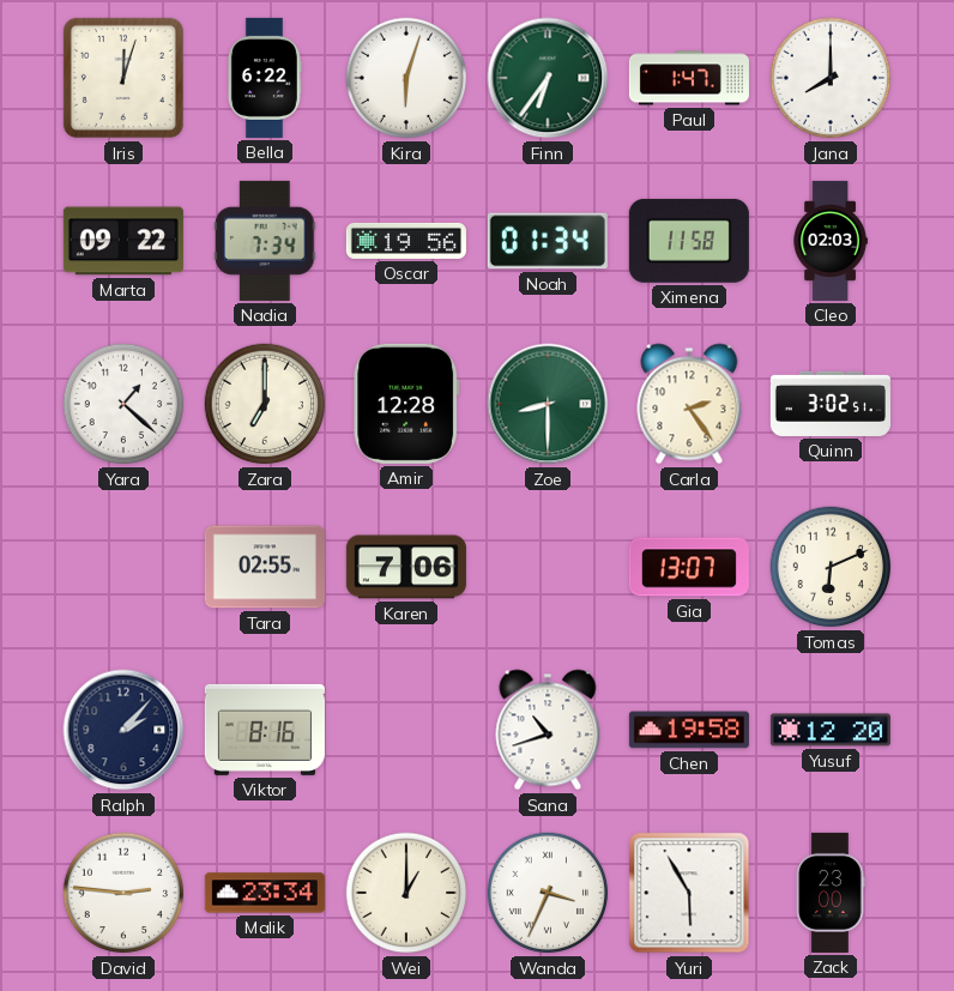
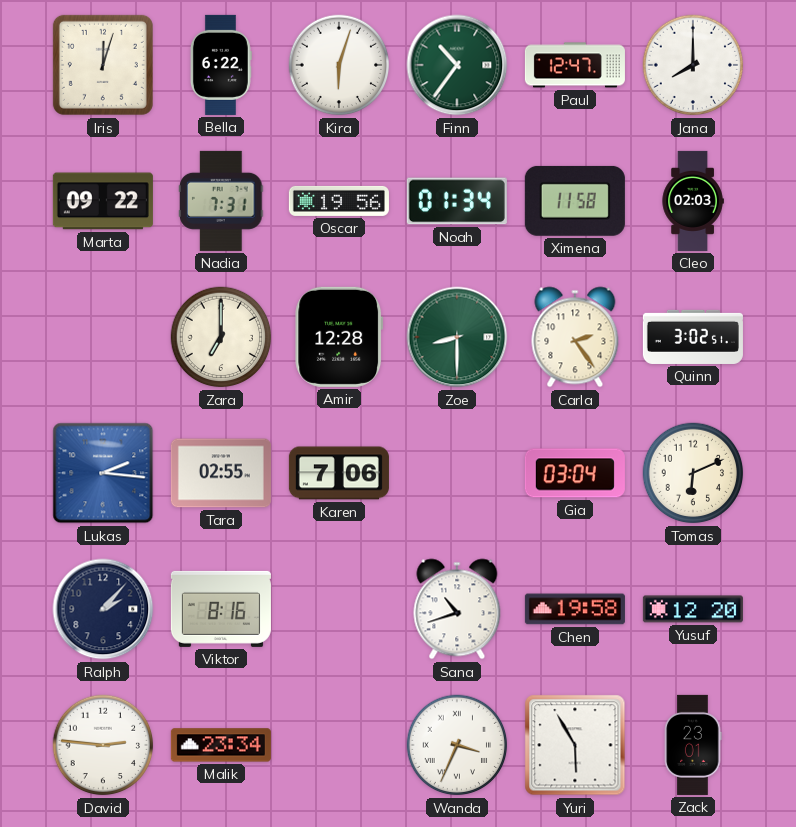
Finn: 6:36 -> 10:36
Paul: 1:47 -> 12:47
Nadia: 7:34 -> 7:31
Yara: 1:22 -> none
Lukas: none -> 2:16
Gia: 13:07 -> 03:04
Wei: 1:00 -> none
Zack: 23:00 -> 23:01
